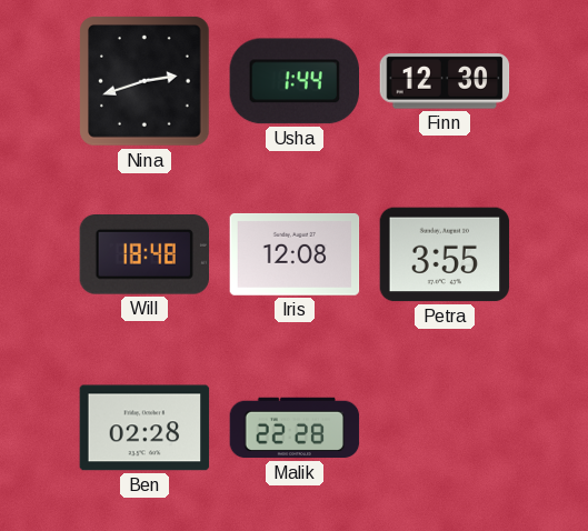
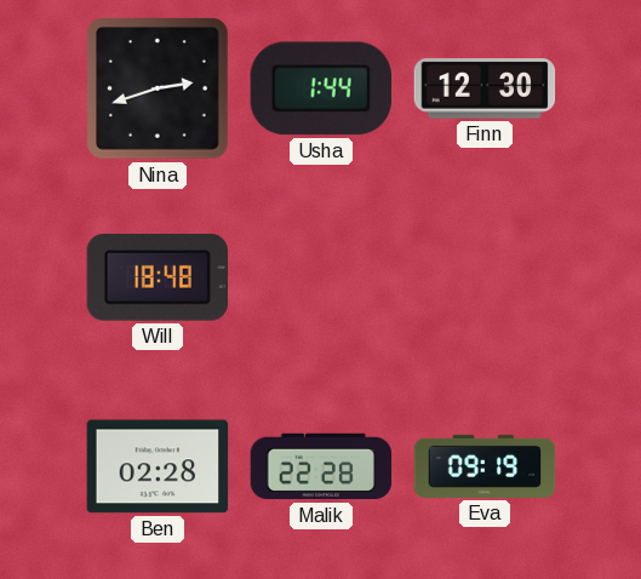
Iris: 12:08 -> none
Petra: 3:55 -> none
Eva: none -> 09:19
